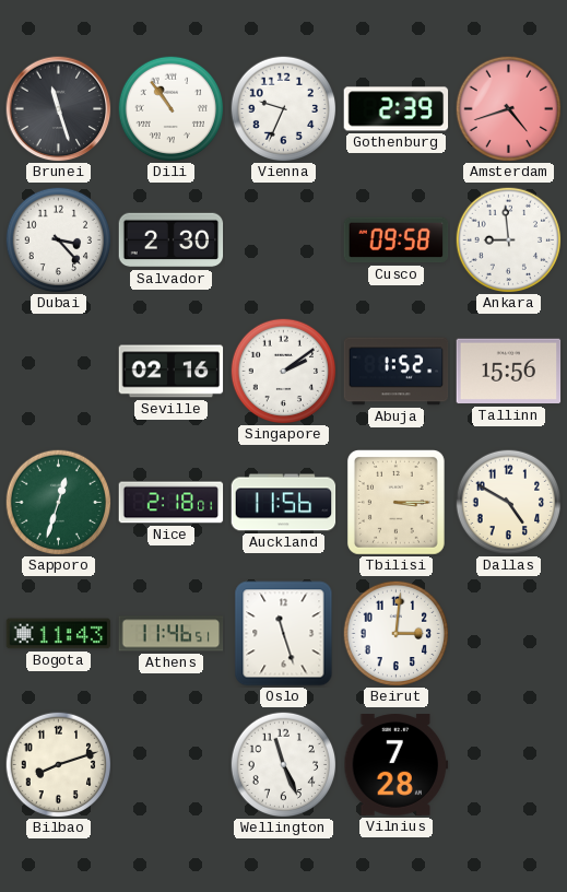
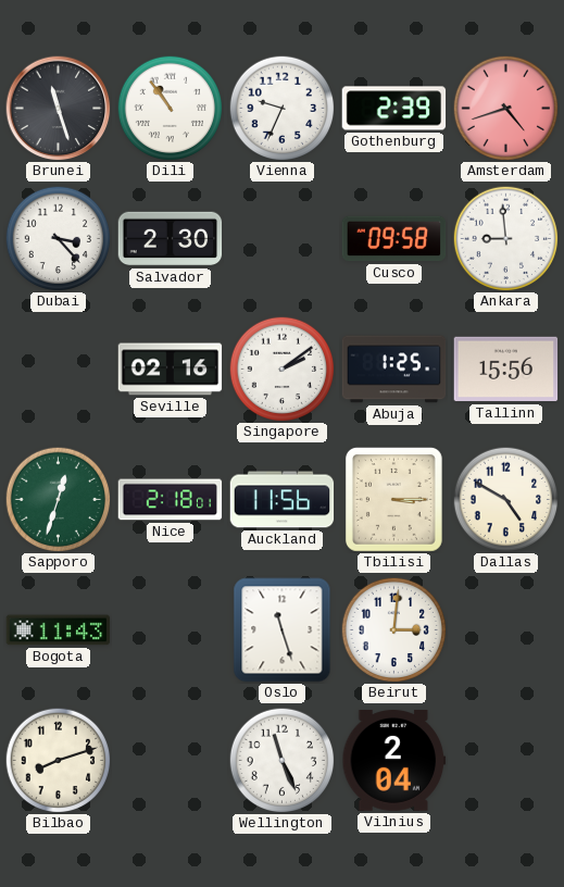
Abuja: 1:52 -> 1:25
Athens: 11:46 -> none
Vilnius: 7:28 -> 2:04
